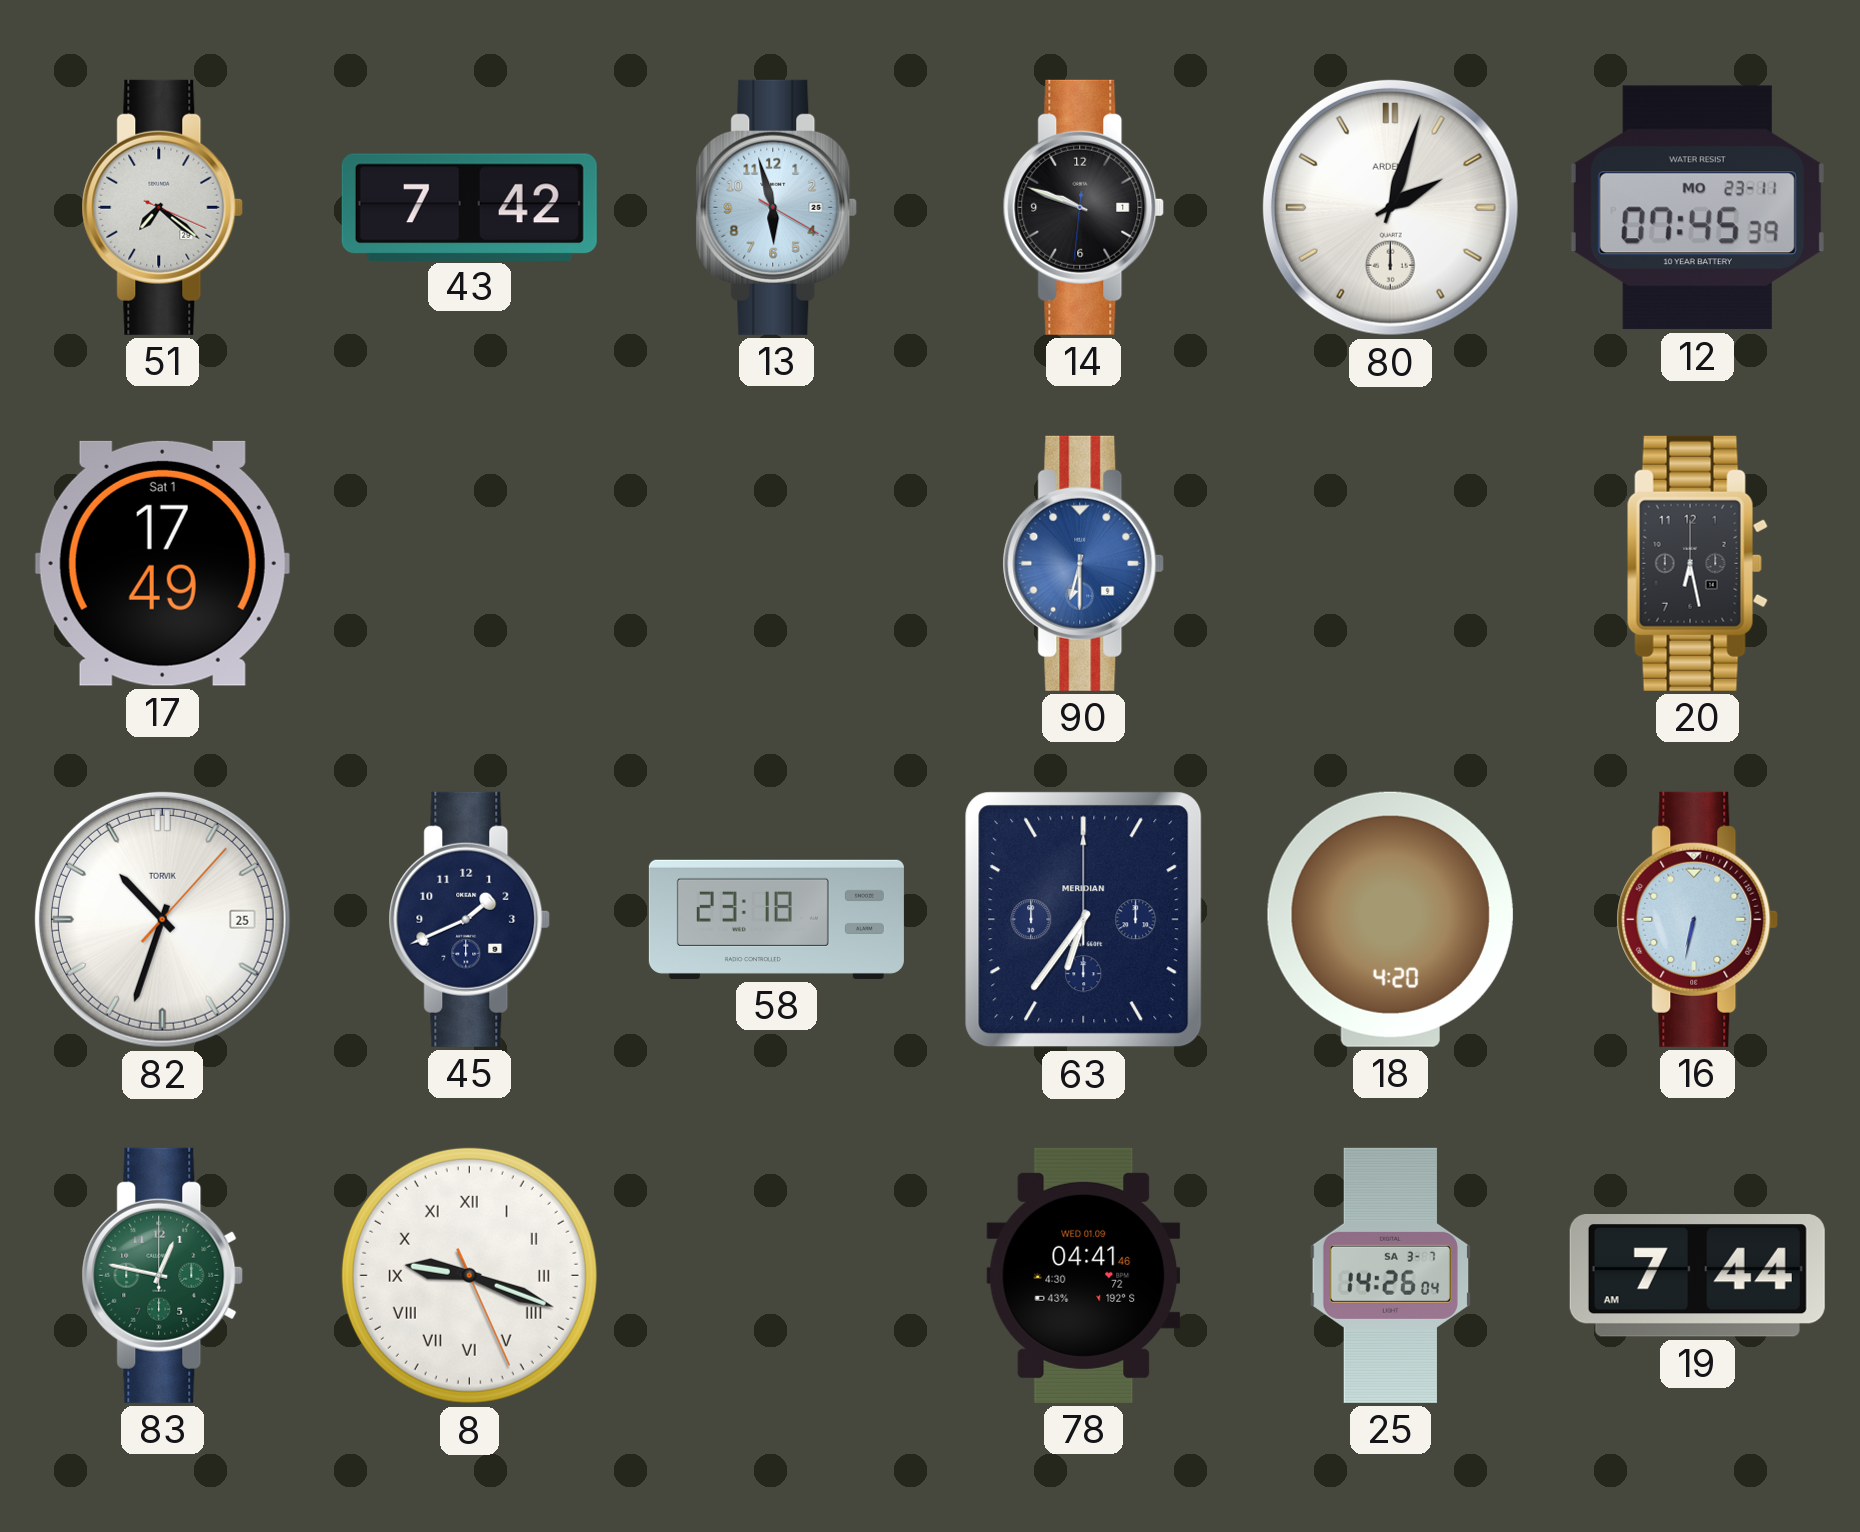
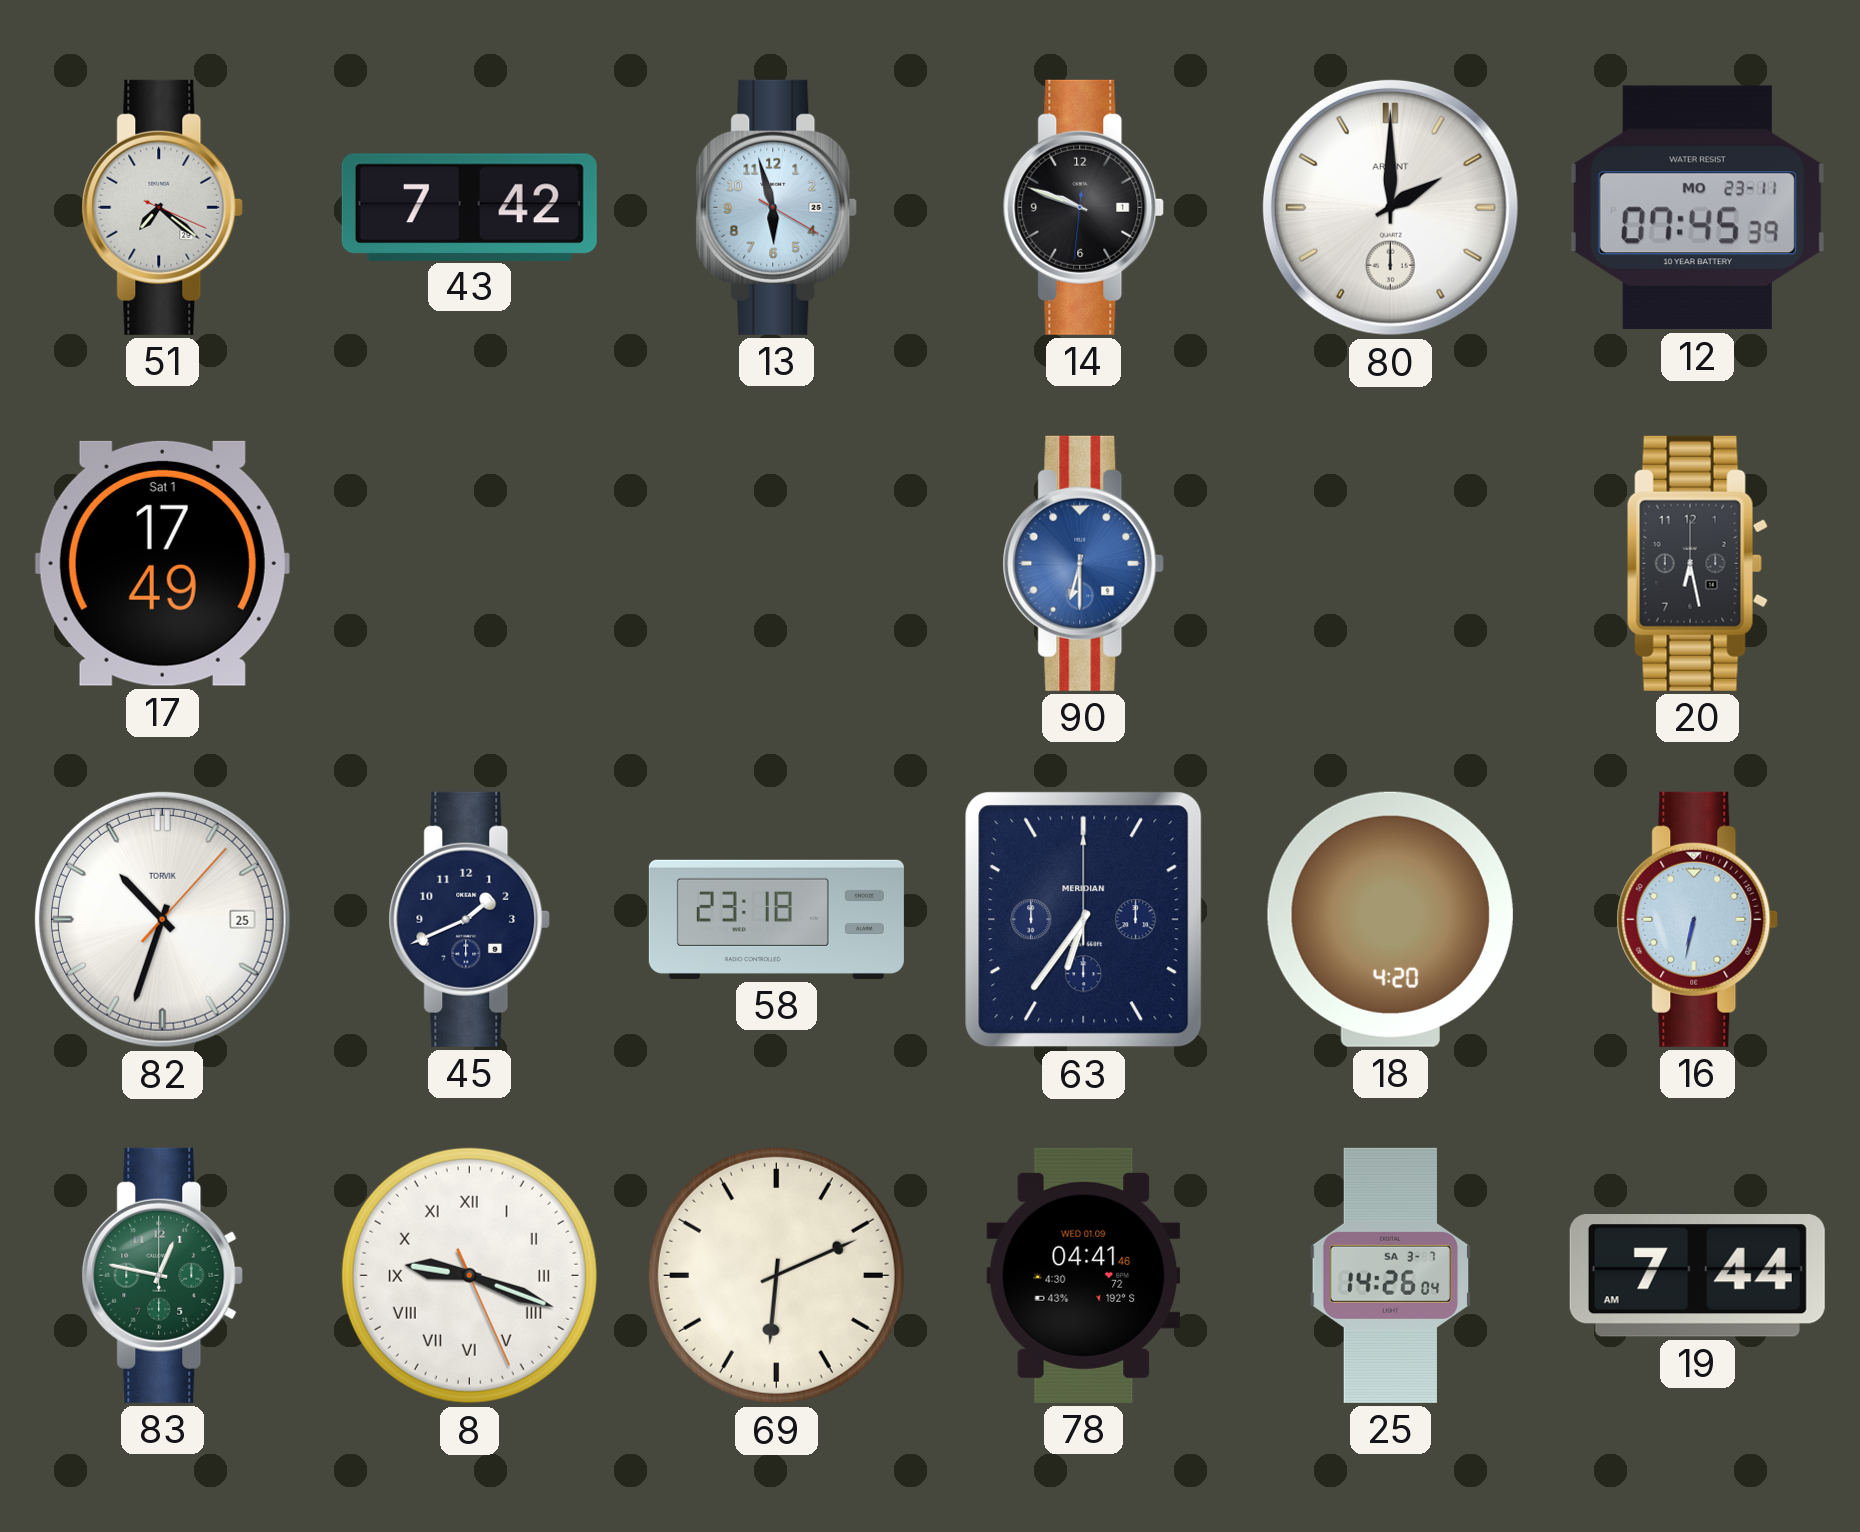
80: 2:03 -> 2:00
69: none -> 6:11
